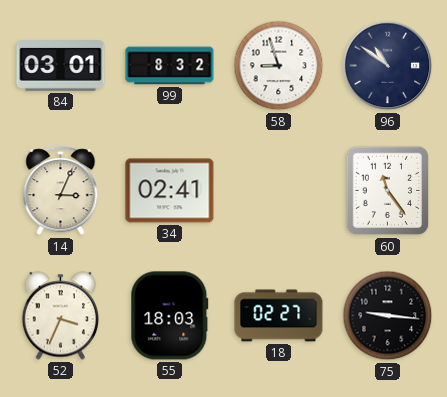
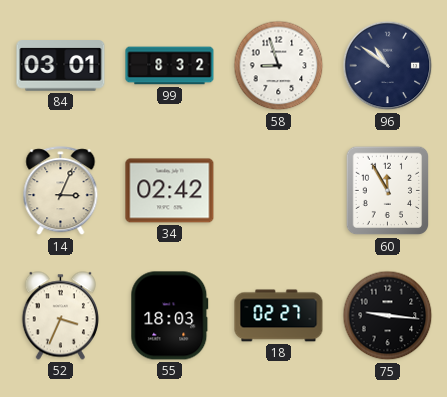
34: 02:41 -> 02:42
60: 11:24 -> 11:55
